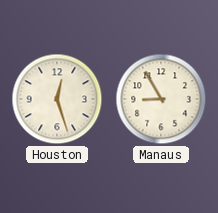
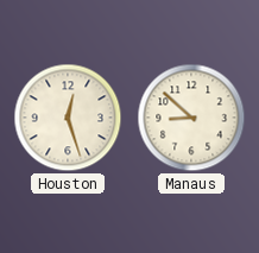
Manaus: 8:55 -> 8:52
